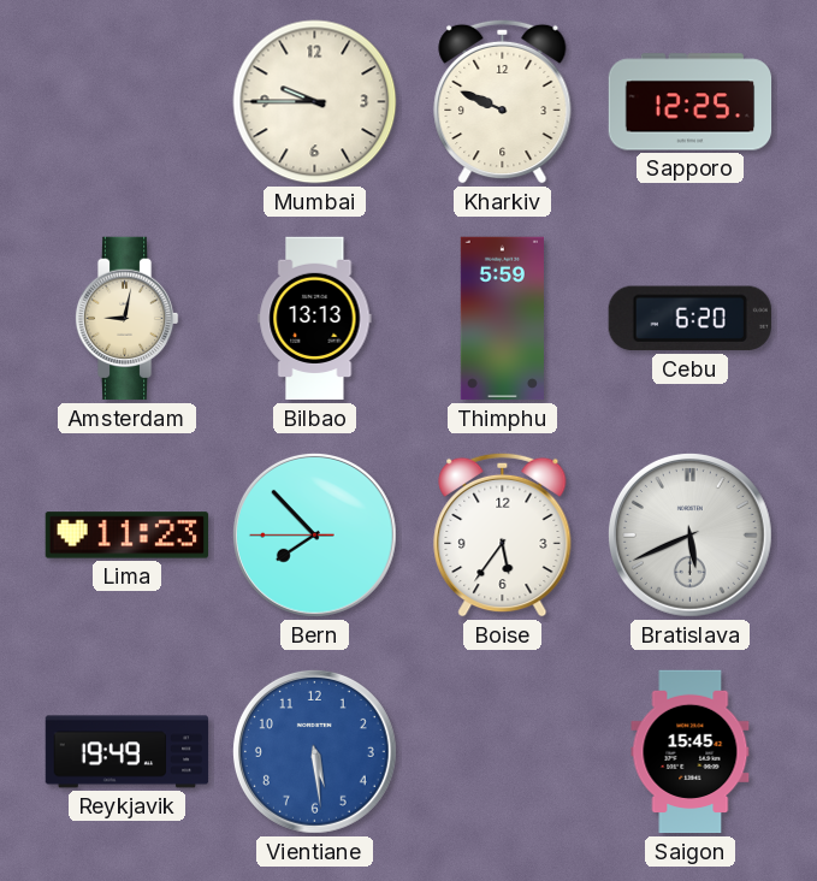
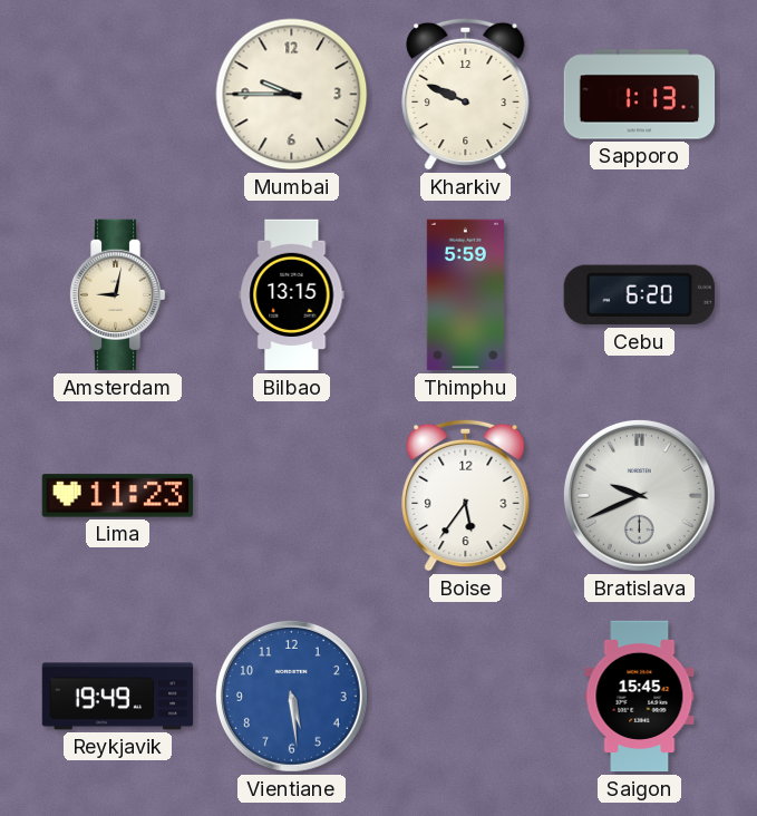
Sapporo: 12:25 -> 1:13
Bilbao: 13:13 -> 13:15
Bern: 7:52 -> none
Bratislava: 5:41 -> 9:41
